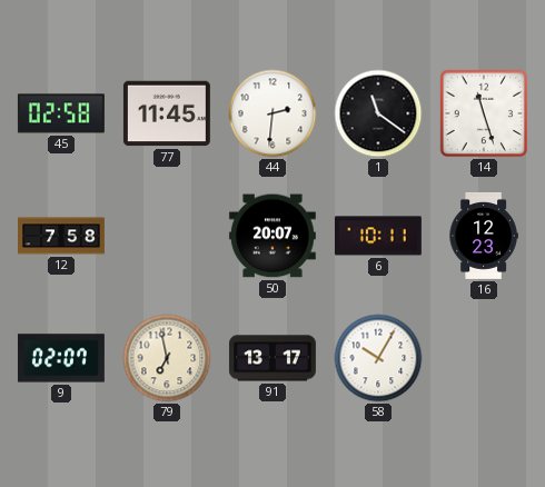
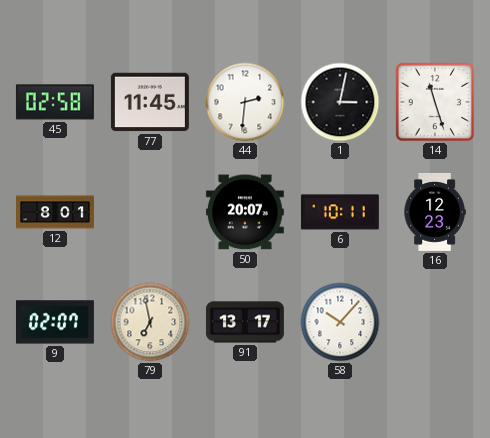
1: 11:21 -> 3:02
12: 7:58 -> 8:01
58: 10:05 -> 10:07
